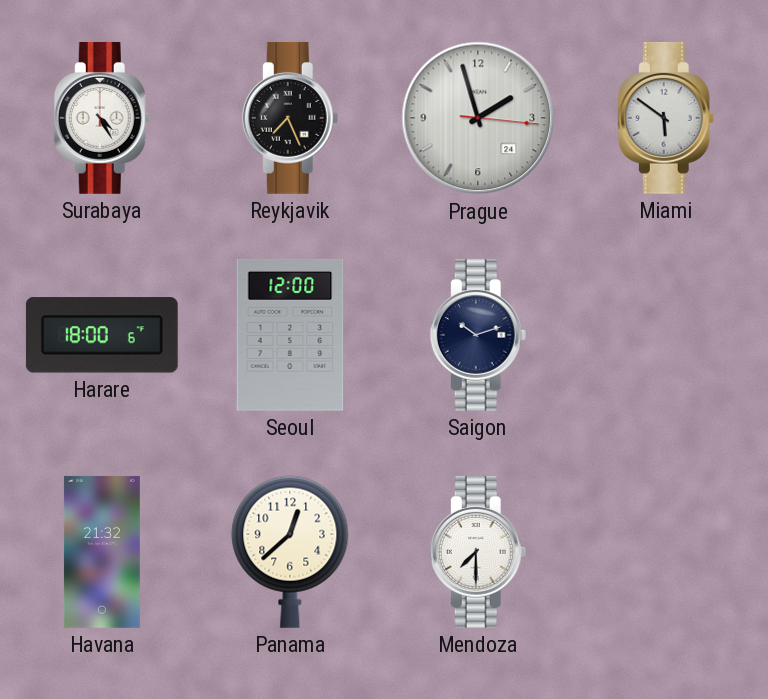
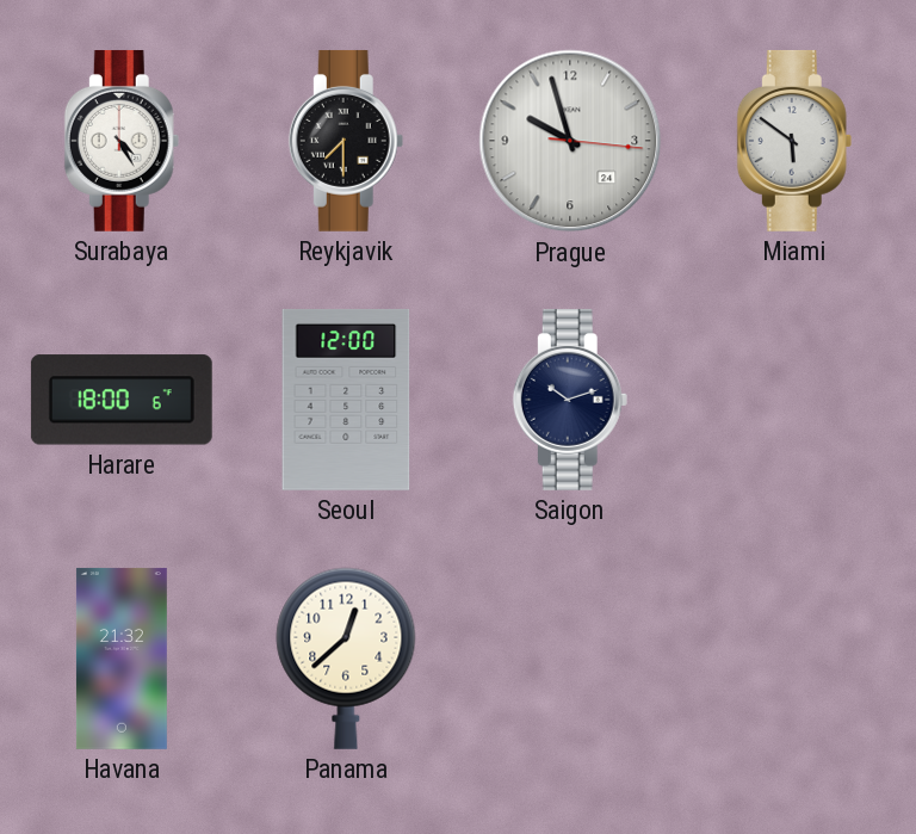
Reykjavik: 7:26 -> 7:30
Prague: 1:57 -> 9:57
Mendoza: 7:30 -> none
